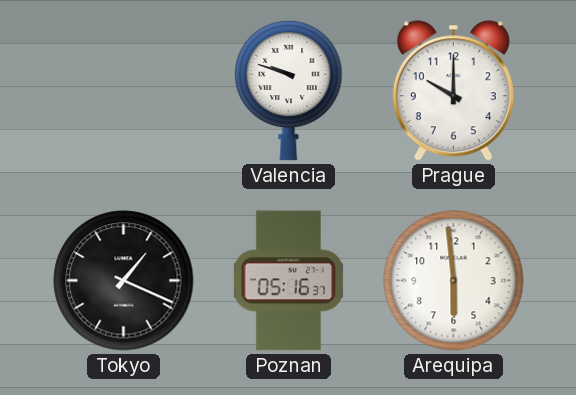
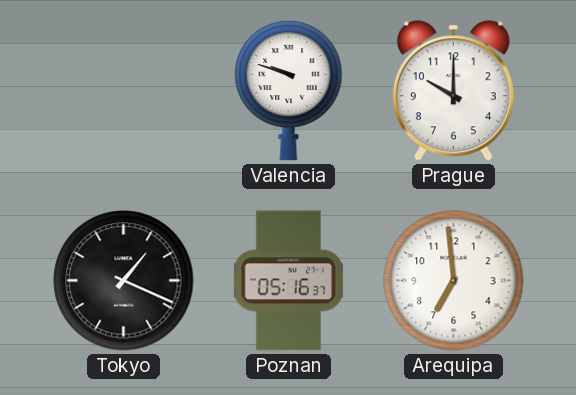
Arequipa: 5:59 -> 6:59
